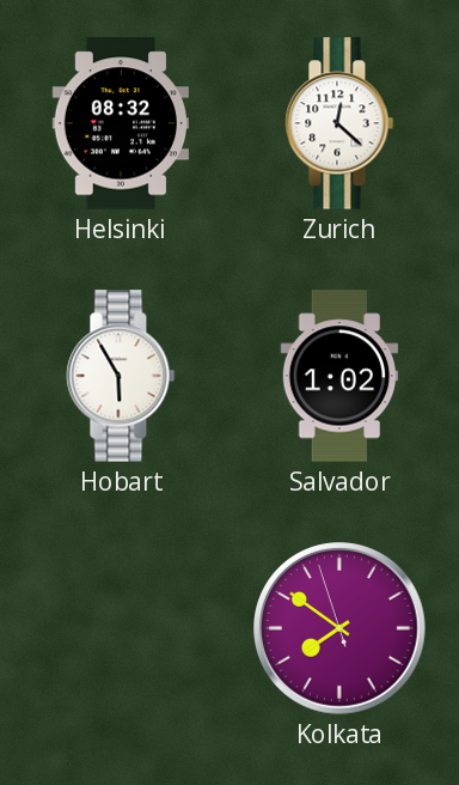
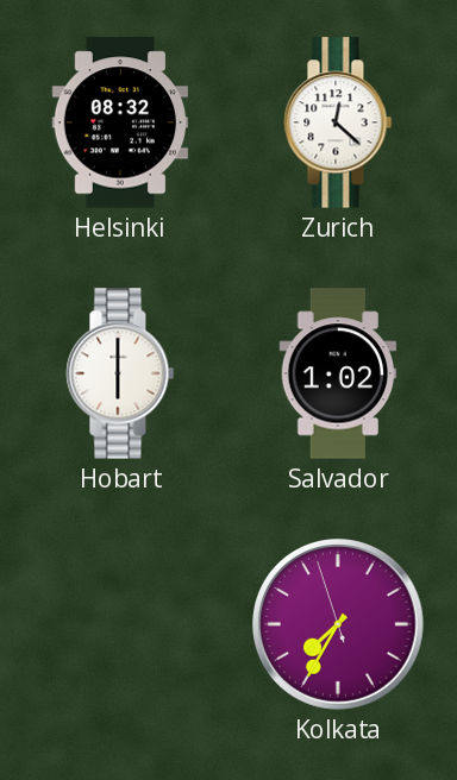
Hobart: 5:55 -> 6:00
Kolkata: 7:50 -> 7:34
